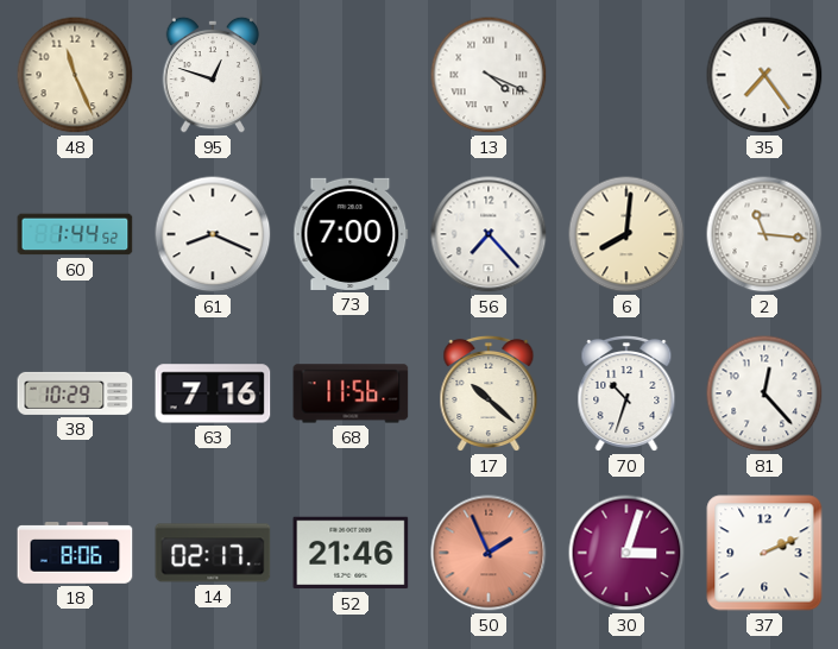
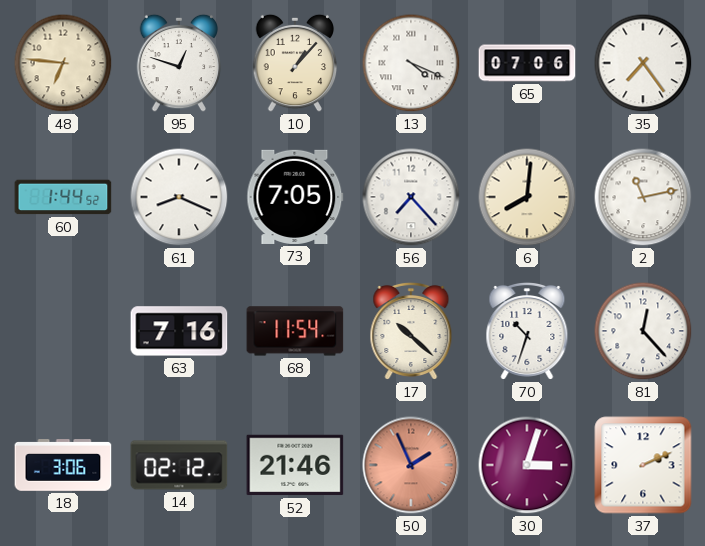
48: 11:26 -> 6:46
10: none -> 1:07
65: none -> 07:06
73: 7:00 -> 7:05
2: 11:16 -> 11:13
38: 10:29 -> none
68: 11:56 -> 11:54
18: 8:06 -> 3:06
14: 02:17 -> 02:12
